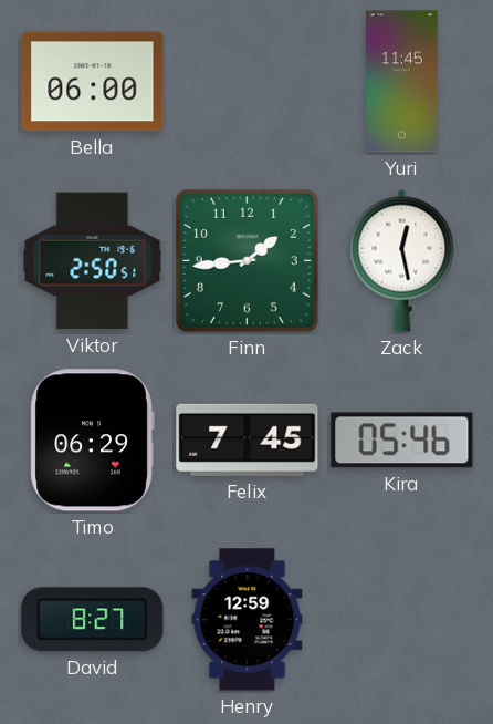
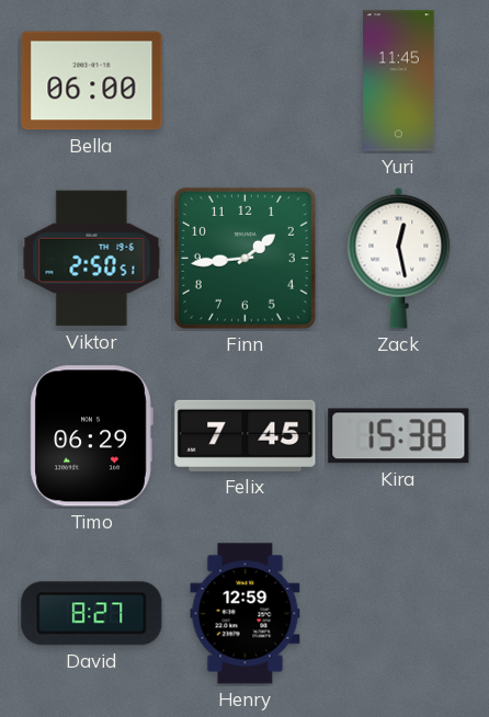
Kira: 05:46 -> 15:38
